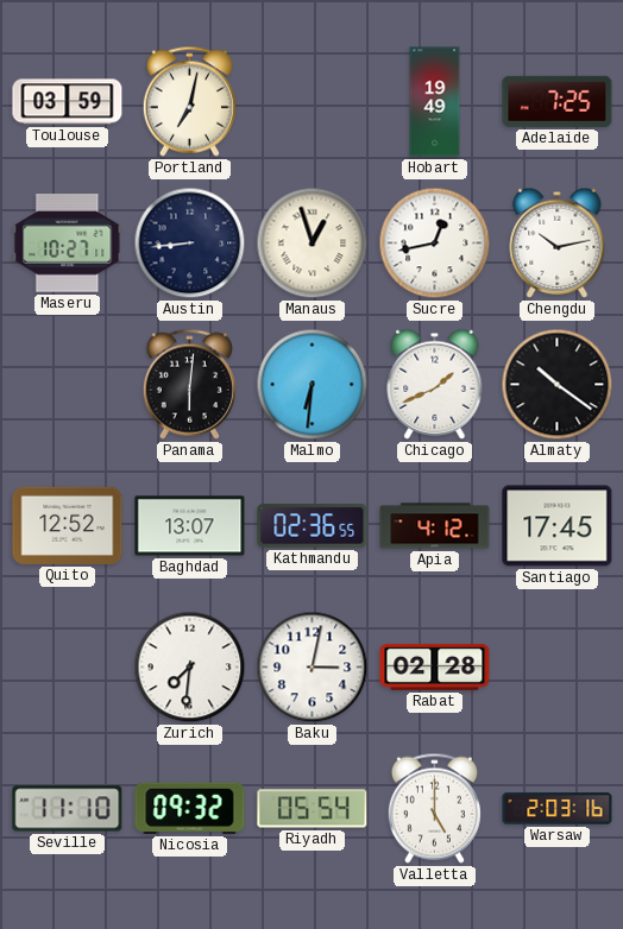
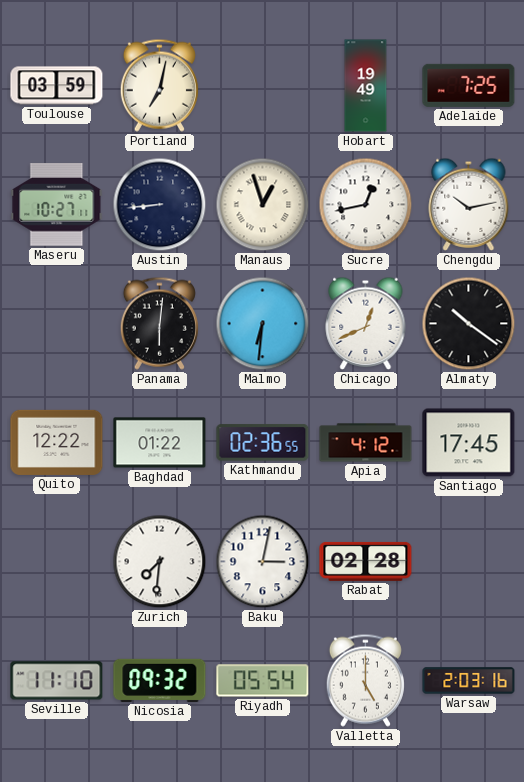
Chicago: 1:41 -> 12:41
Quito: 12:52 -> 12:22
Baghdad: 13:07 -> 01:22
